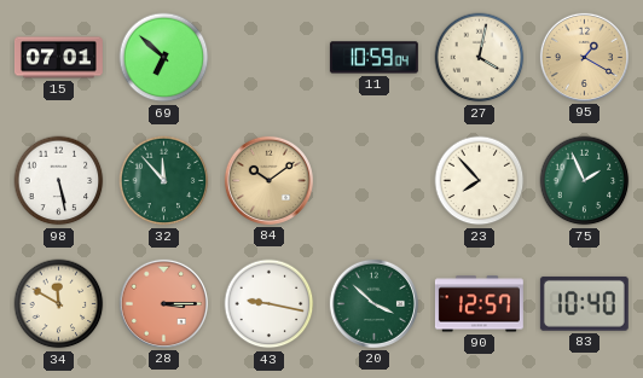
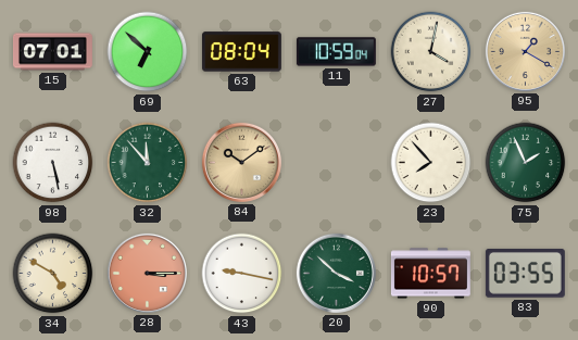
63: none -> 08:04
34: 11:50 -> 4:50
90: 12:57 -> 10:57
83: 10:40 -> 03:55
